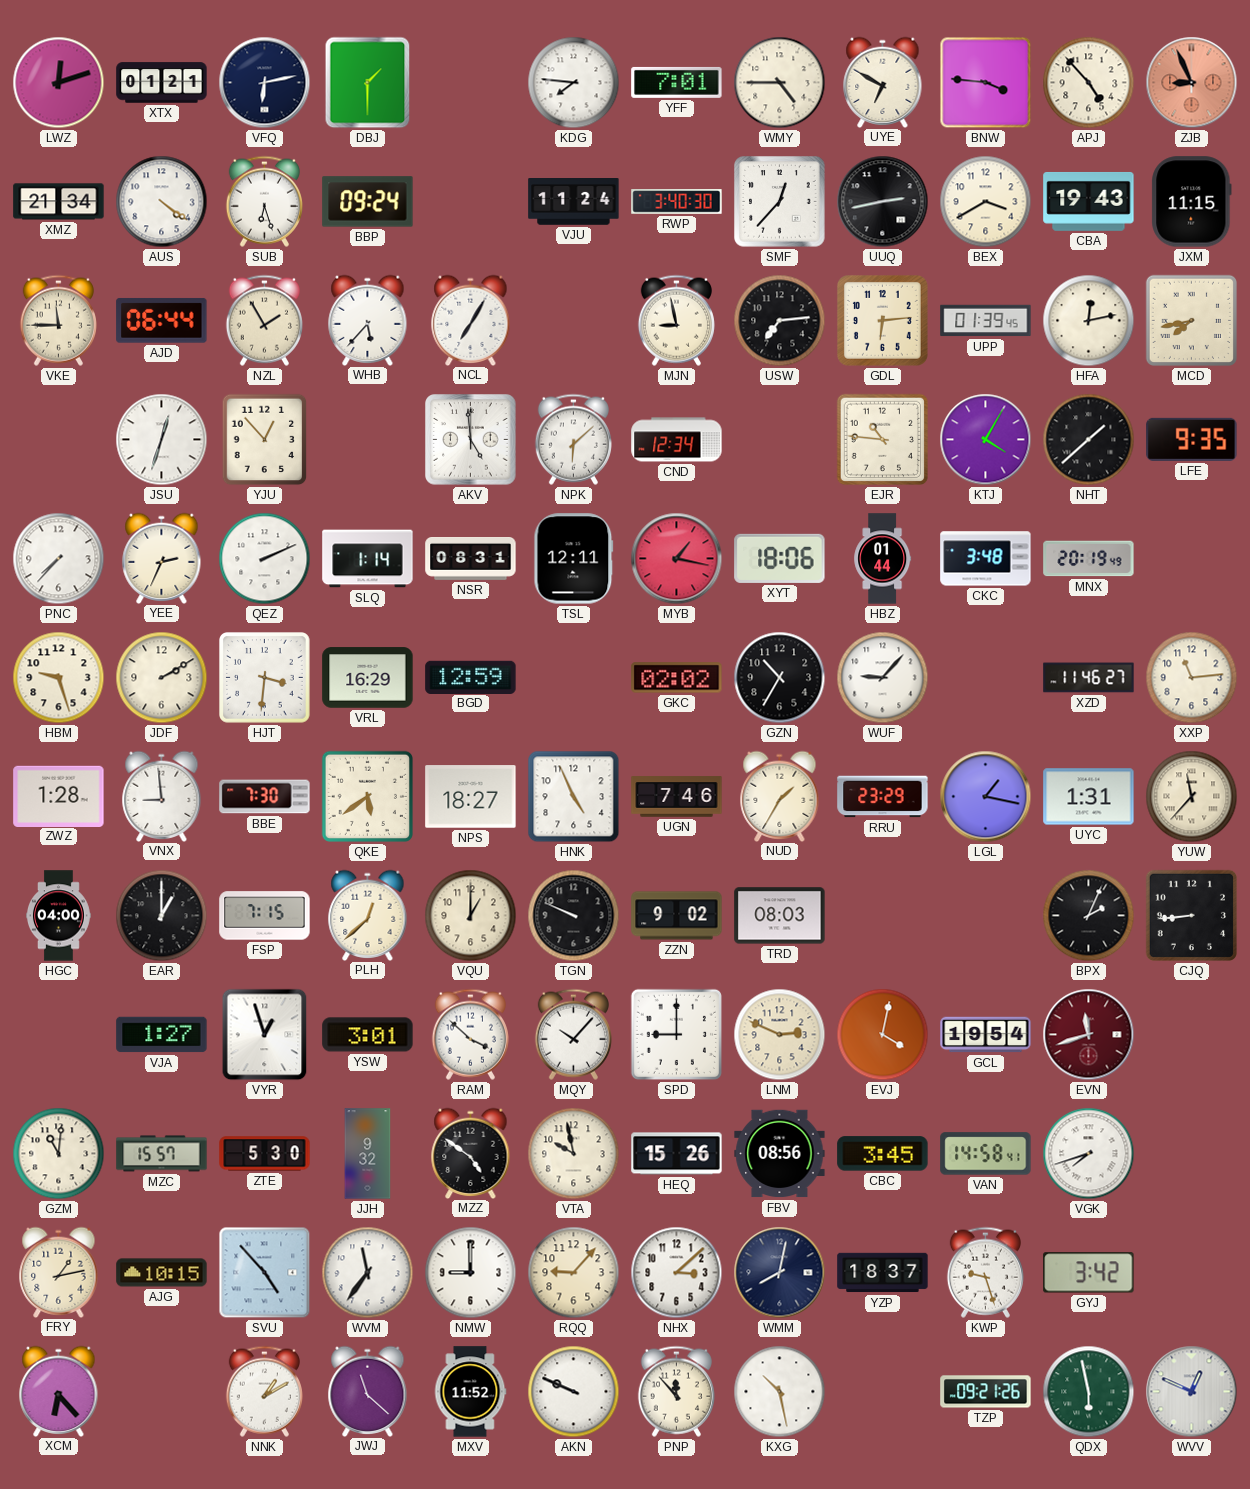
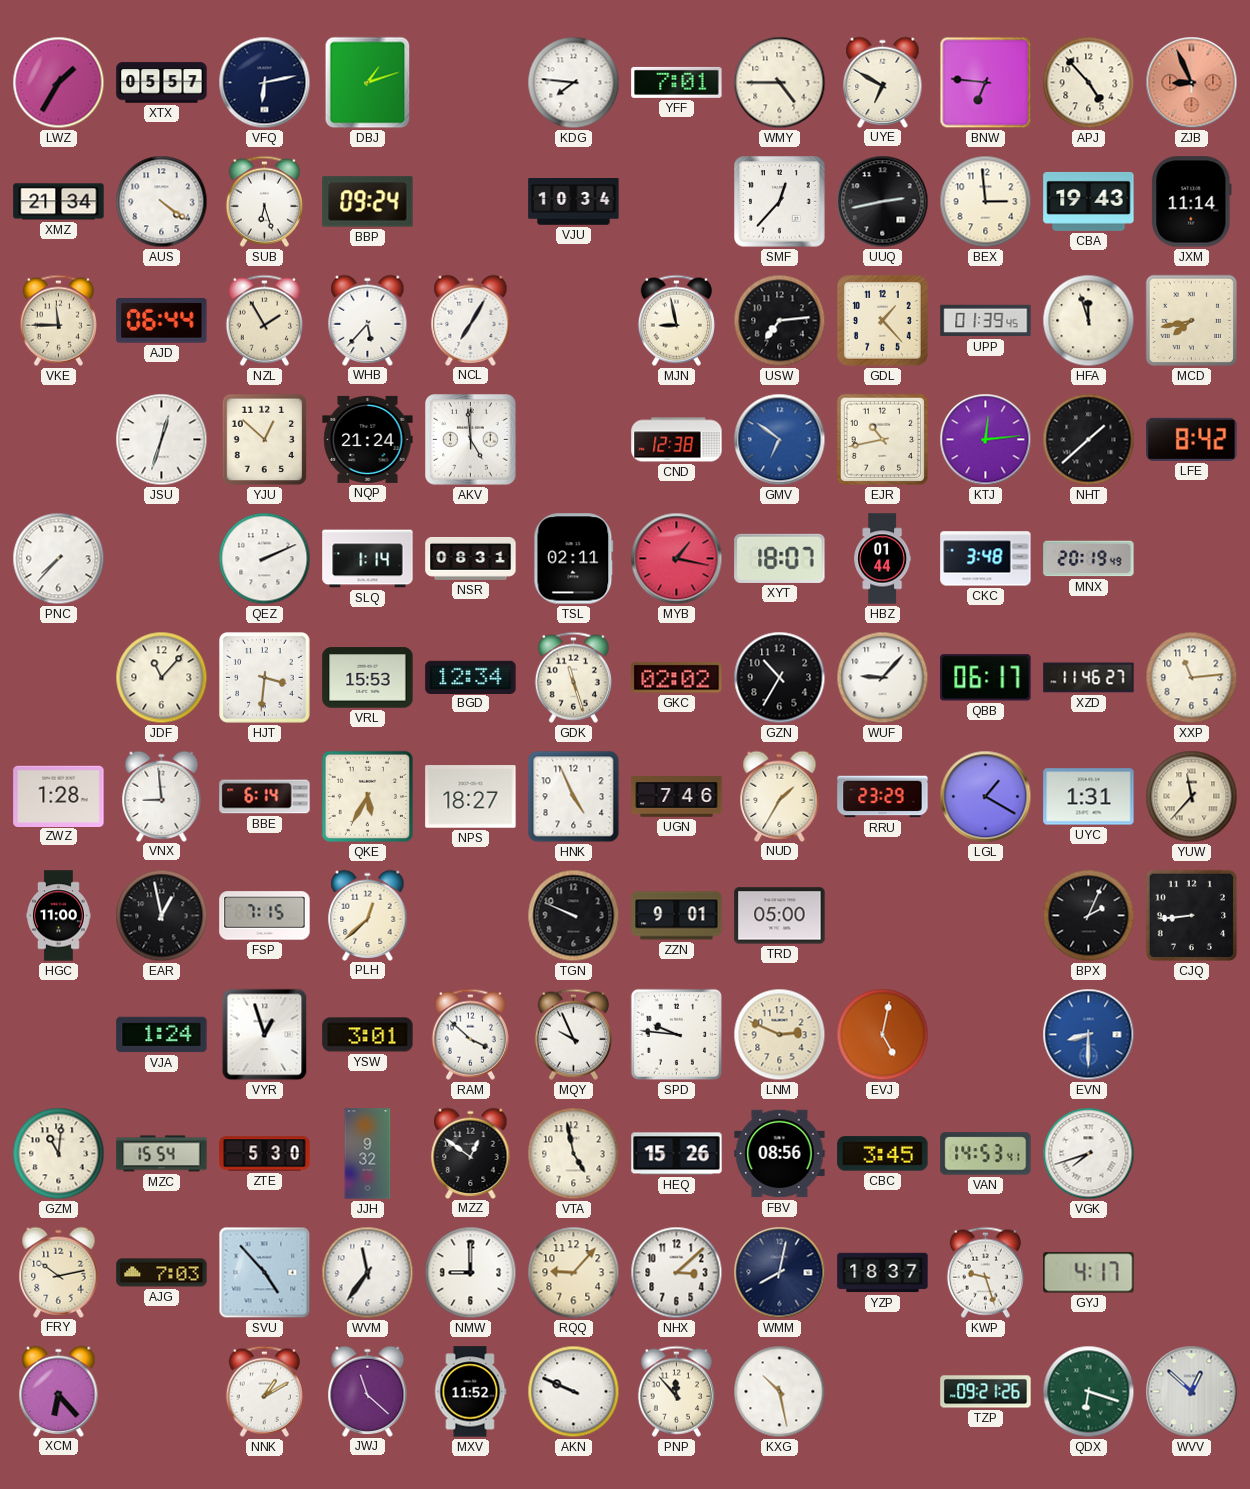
LWZ: 12:12 -> 1:35
XTX: 01:21 -> 05:57
DBJ: 1:30 -> 1:12
BNW: 3:46 -> 6:46
VJU: 11:24 -> 10:34
RWP: 3:40 -> none
BEX: 3:40 -> 2:59
JXM: 11:15 -> 11:14
GDL: 6:14 -> 1:23
HFA: 12:13 -> 11:57
YJU: 12:53 -> 12:52
NQP: none -> 21:24
NPK: 6:08 -> none
CND: 12:34 -> 12:38
GMV: none -> 6:51
EJR: 10:46 -> 10:43
KTJ: 4:05 -> 12:14
LFE: 9:35 -> 8:42
YEE: 2:34 -> none
TSL: 12:11 -> 02:11
XYT: 18:06 -> 18:07
HBM: 9:27 -> none
JDF: 2:10 -> 11:07
VRL: 16:29 -> 15:53
BGD: 12:59 -> 12:34
GDK: none -> 11:27
QBB: none -> 06:17
BBE: 7:30 -> 6:14
QKE: 5:39 -> 5:35
LGL: 1:17 -> 1:20
HGC: 04:00 -> 11:00
EAR: 1:00 -> 12:58
VQU: 1:00 -> none
ZZN: 9:02 -> 9:01
TRD: 08:03 -> 05:00
VJA: 1:27 -> 1:24
MQY: 10:07 -> 9:56
SPD: 9:00 -> 9:46
EVJ: 4:02 -> 5:02
GCL: 19:54 -> none
EVN: 11:42 -> 8:30
EVN dial: burgundy -> blue
MZC: 15:57 -> 15:54
MZZ: 4:51 -> 12:51
VTA: 9:58 -> 4:58
VAN: 14:58 -> 14:53
FRY: 1:13 -> 10:13
AJG: 10:15 -> 7:03
GYJ: 3:42 -> 4:17
QDX: 5:58 -> 6:18
WVV: 12:49 -> 12:52
